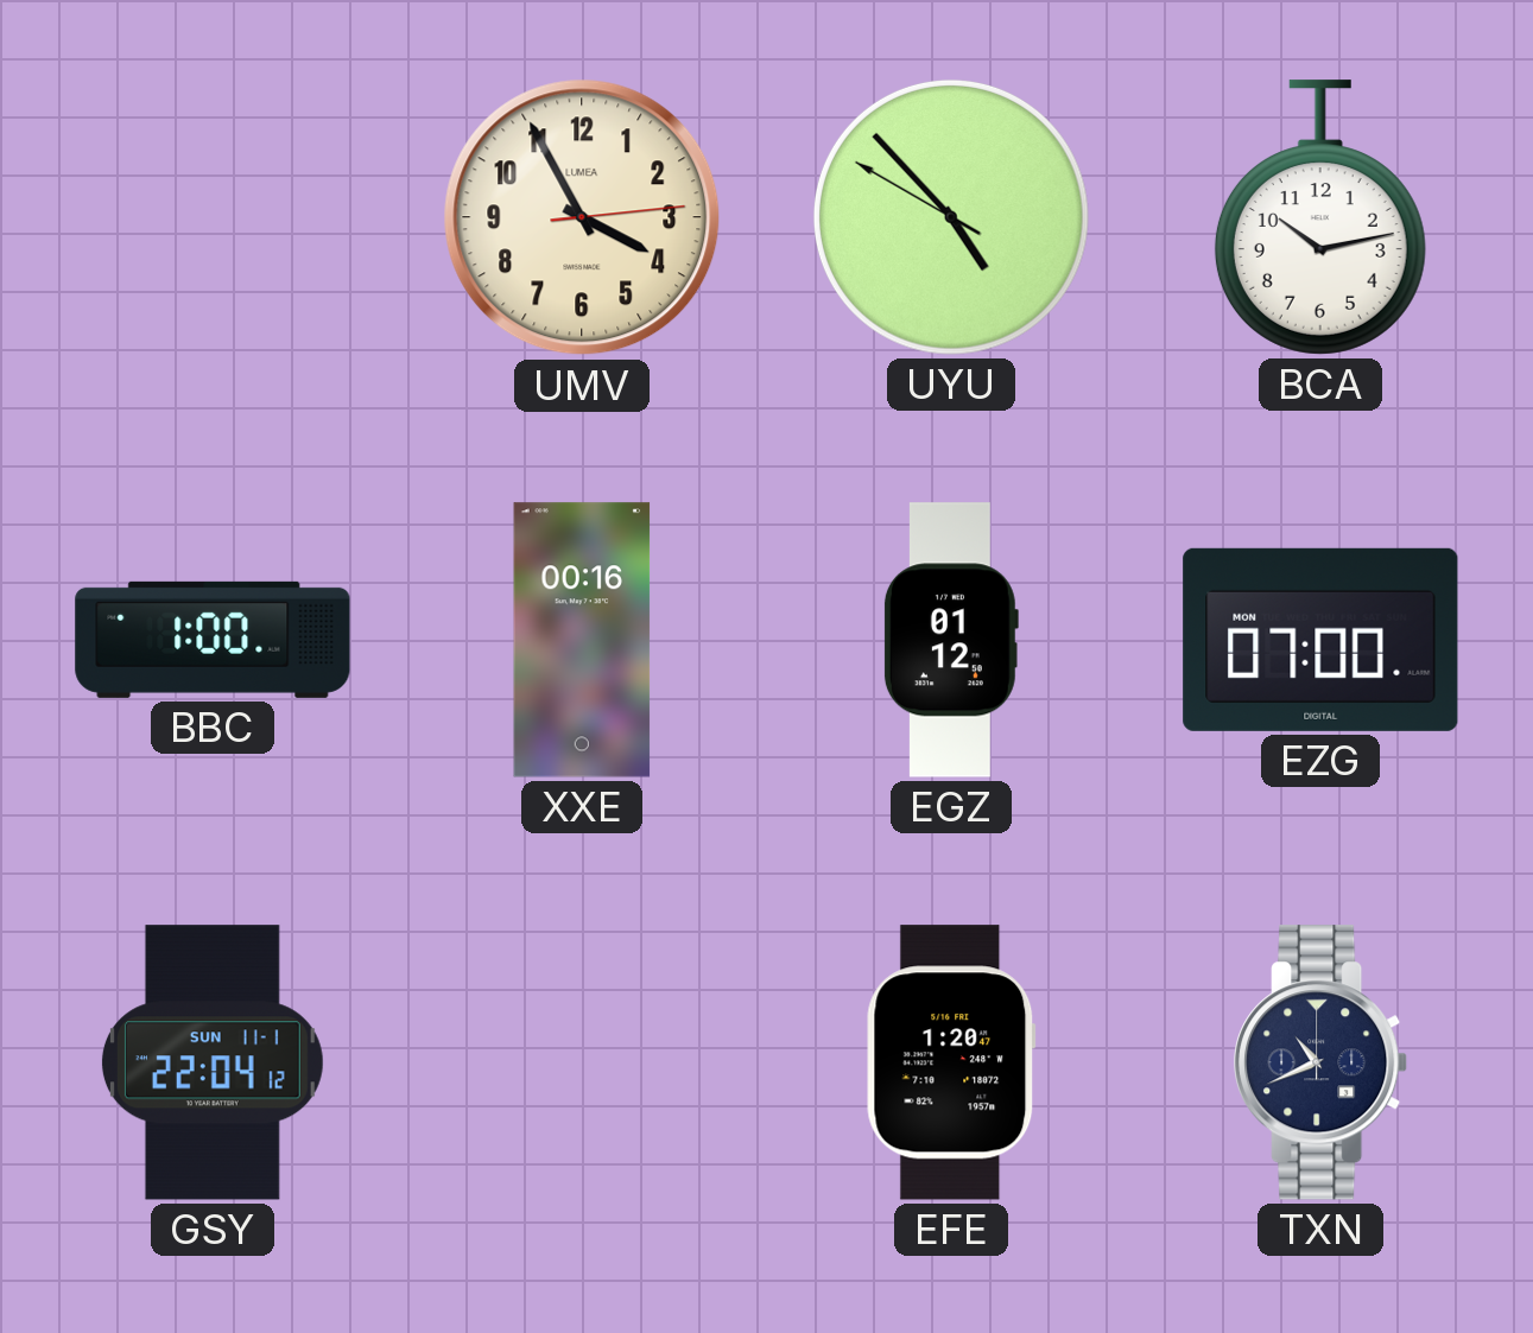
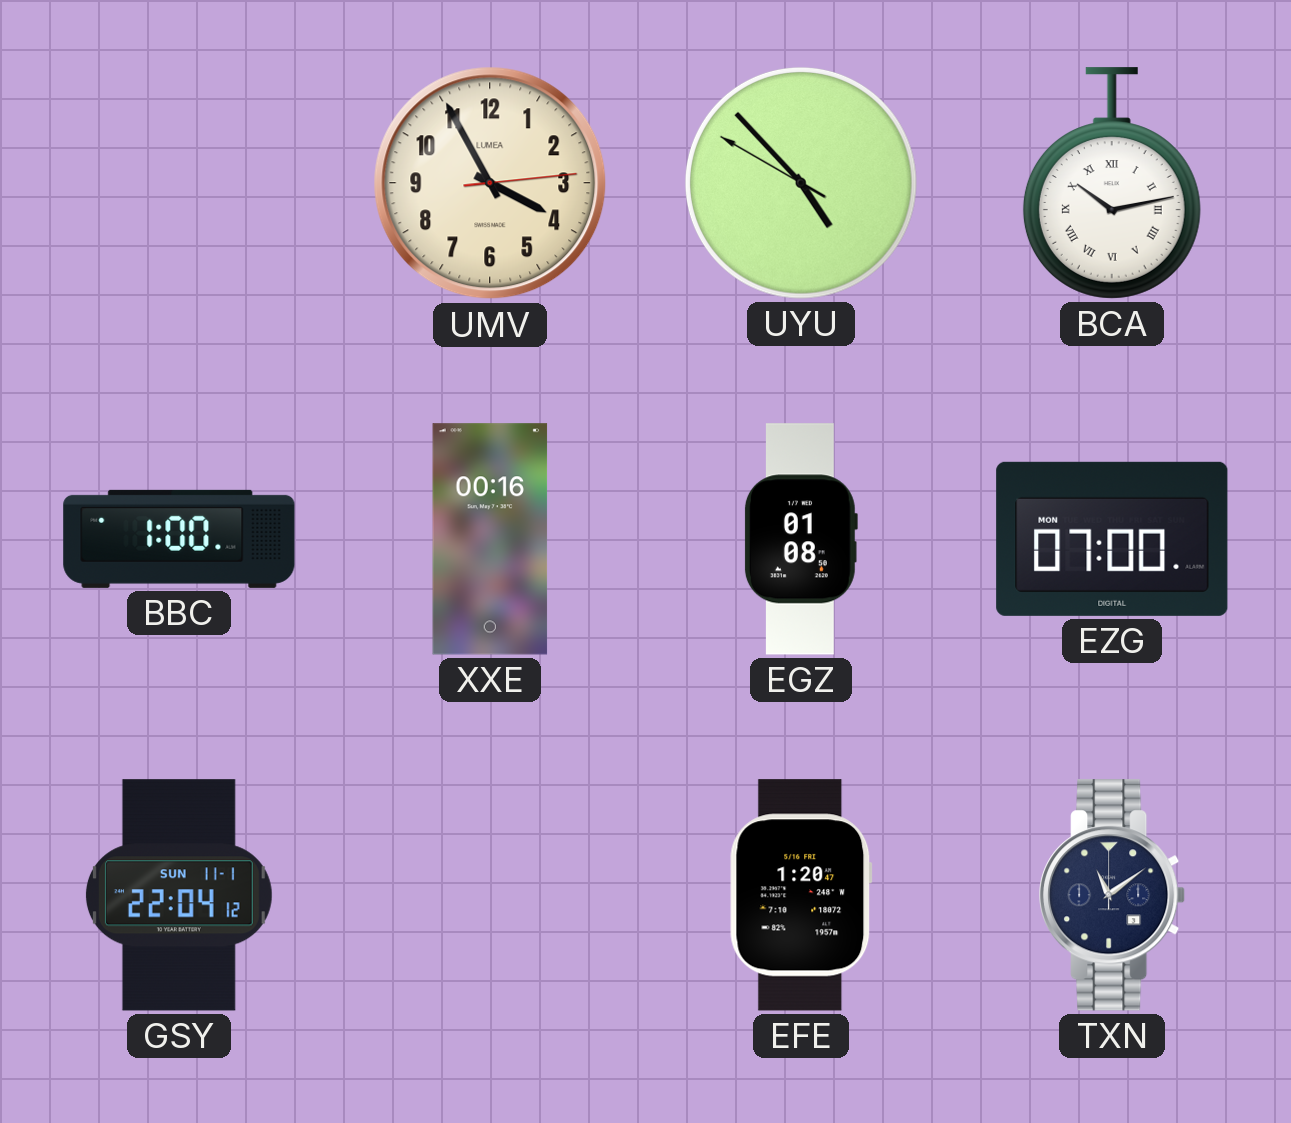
BCA numerals: Arabic -> Roman
EGZ: 01:12 -> 01:08
TXN: 10:41 -> 11:09
